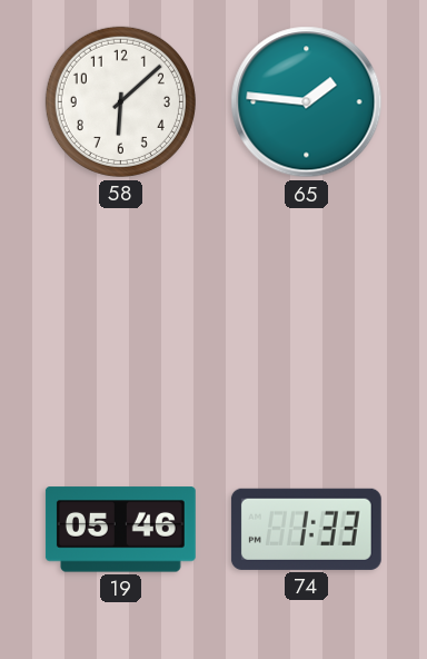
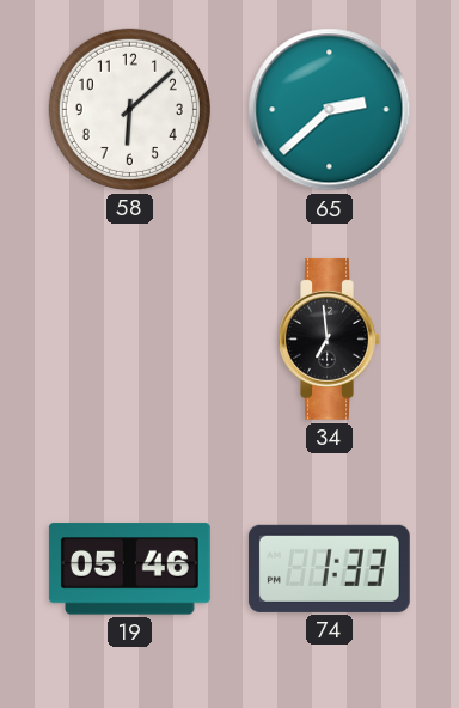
65: 1:46 -> 2:38
34: none -> 6:59
